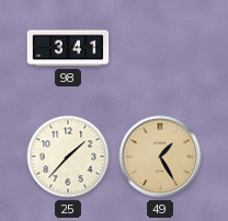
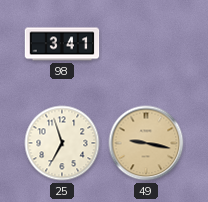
25: 1:37 -> 6:57
49: 1:25 -> 9:17
